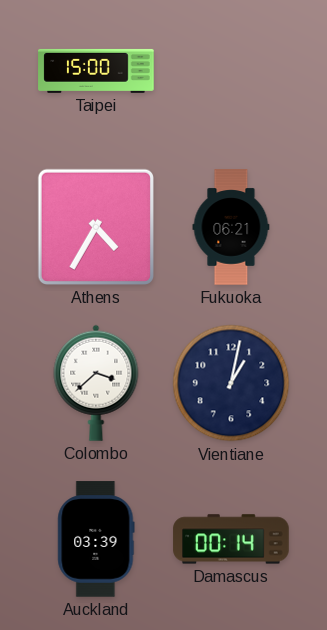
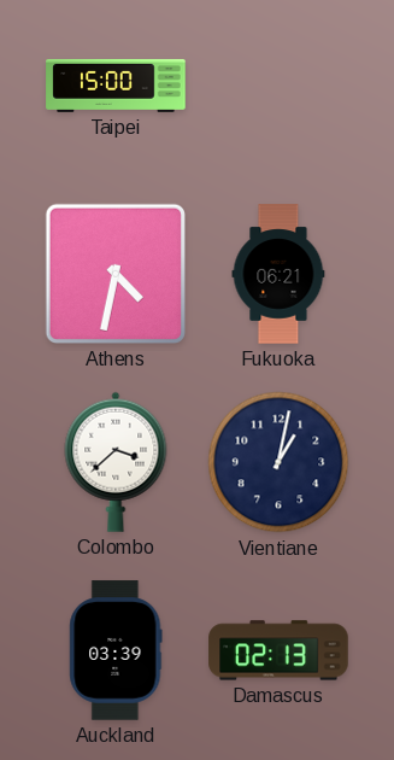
Athens: 4:35 -> 4:32
Damascus: 00:14 -> 02:13
